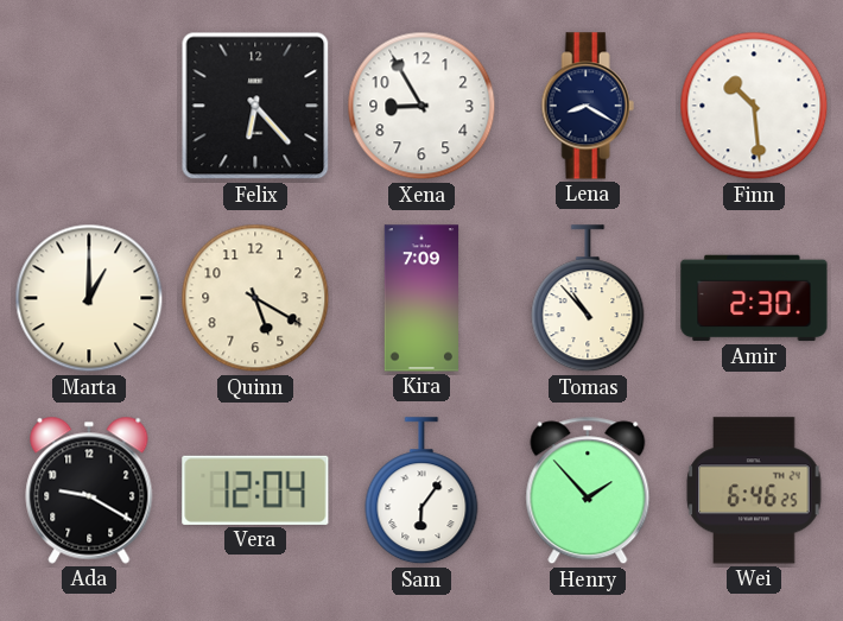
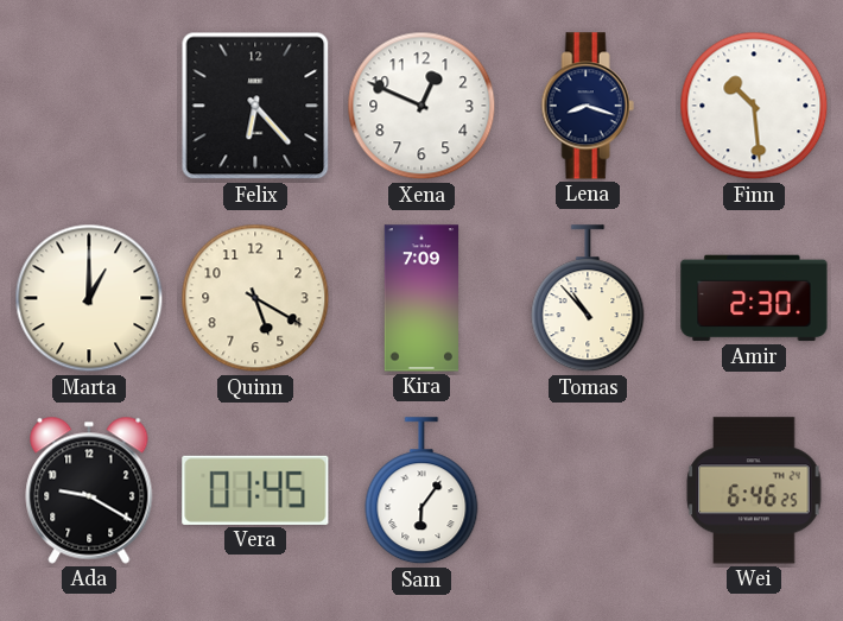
Xena: 8:55 -> 12:49
Lena: 8:20 -> 8:18
Vera: 12:04 -> 01:45
Henry: 1:53 -> none
